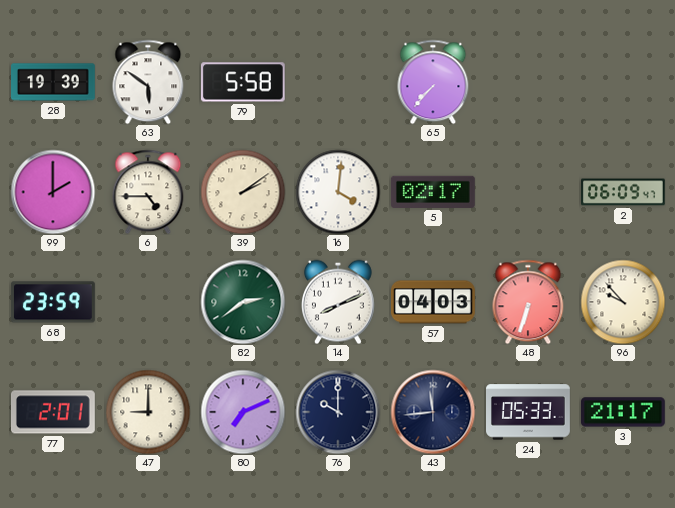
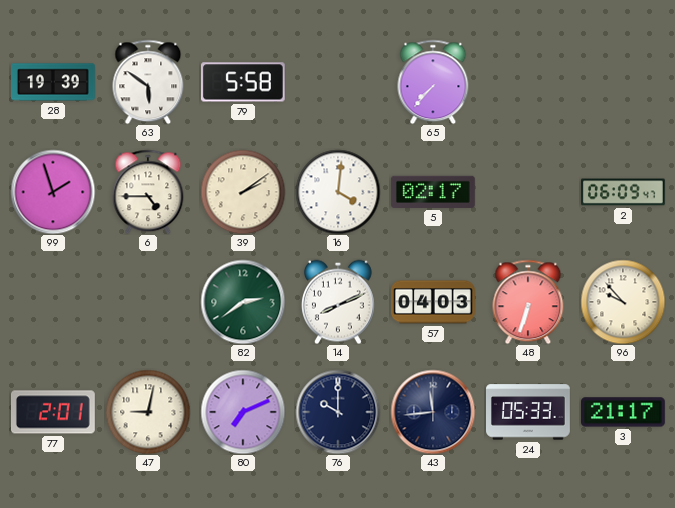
99: 2:00 -> 1:57
68: 23:59 -> none
47: 9:00 -> 9:02
